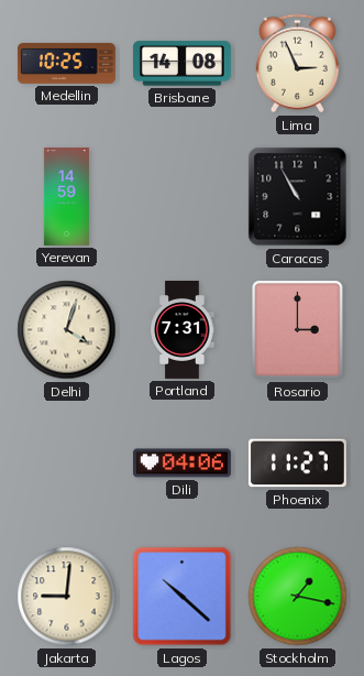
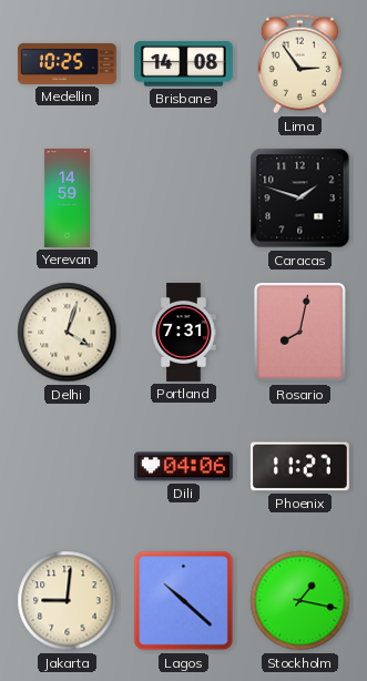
Lima: 2:56 -> 2:54
Caracas: 10:55 -> 1:48
Rosario: 3:00 -> 8:02
